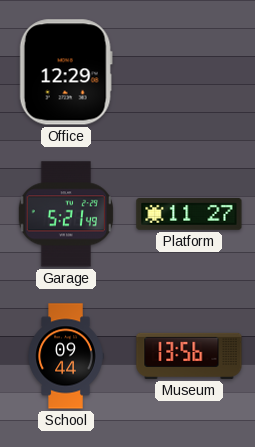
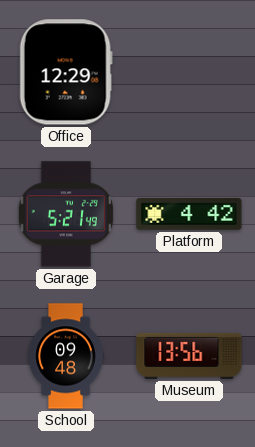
Platform: 11:27 -> 4:42
School: 09:44 -> 09:48
